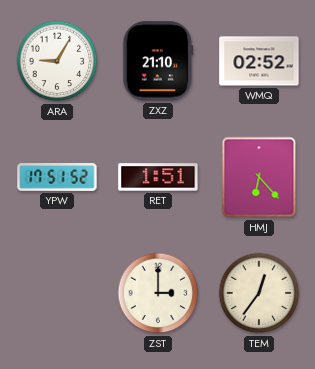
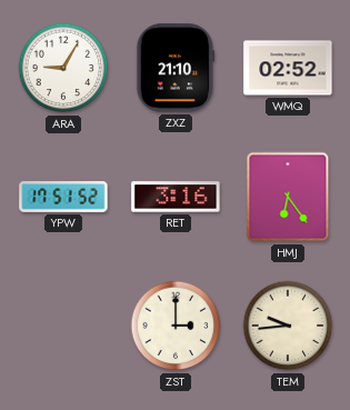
RET: 1:51 -> 3:16
HMJ: 6:23 -> 6:24
TEM: 12:36 -> 9:44
